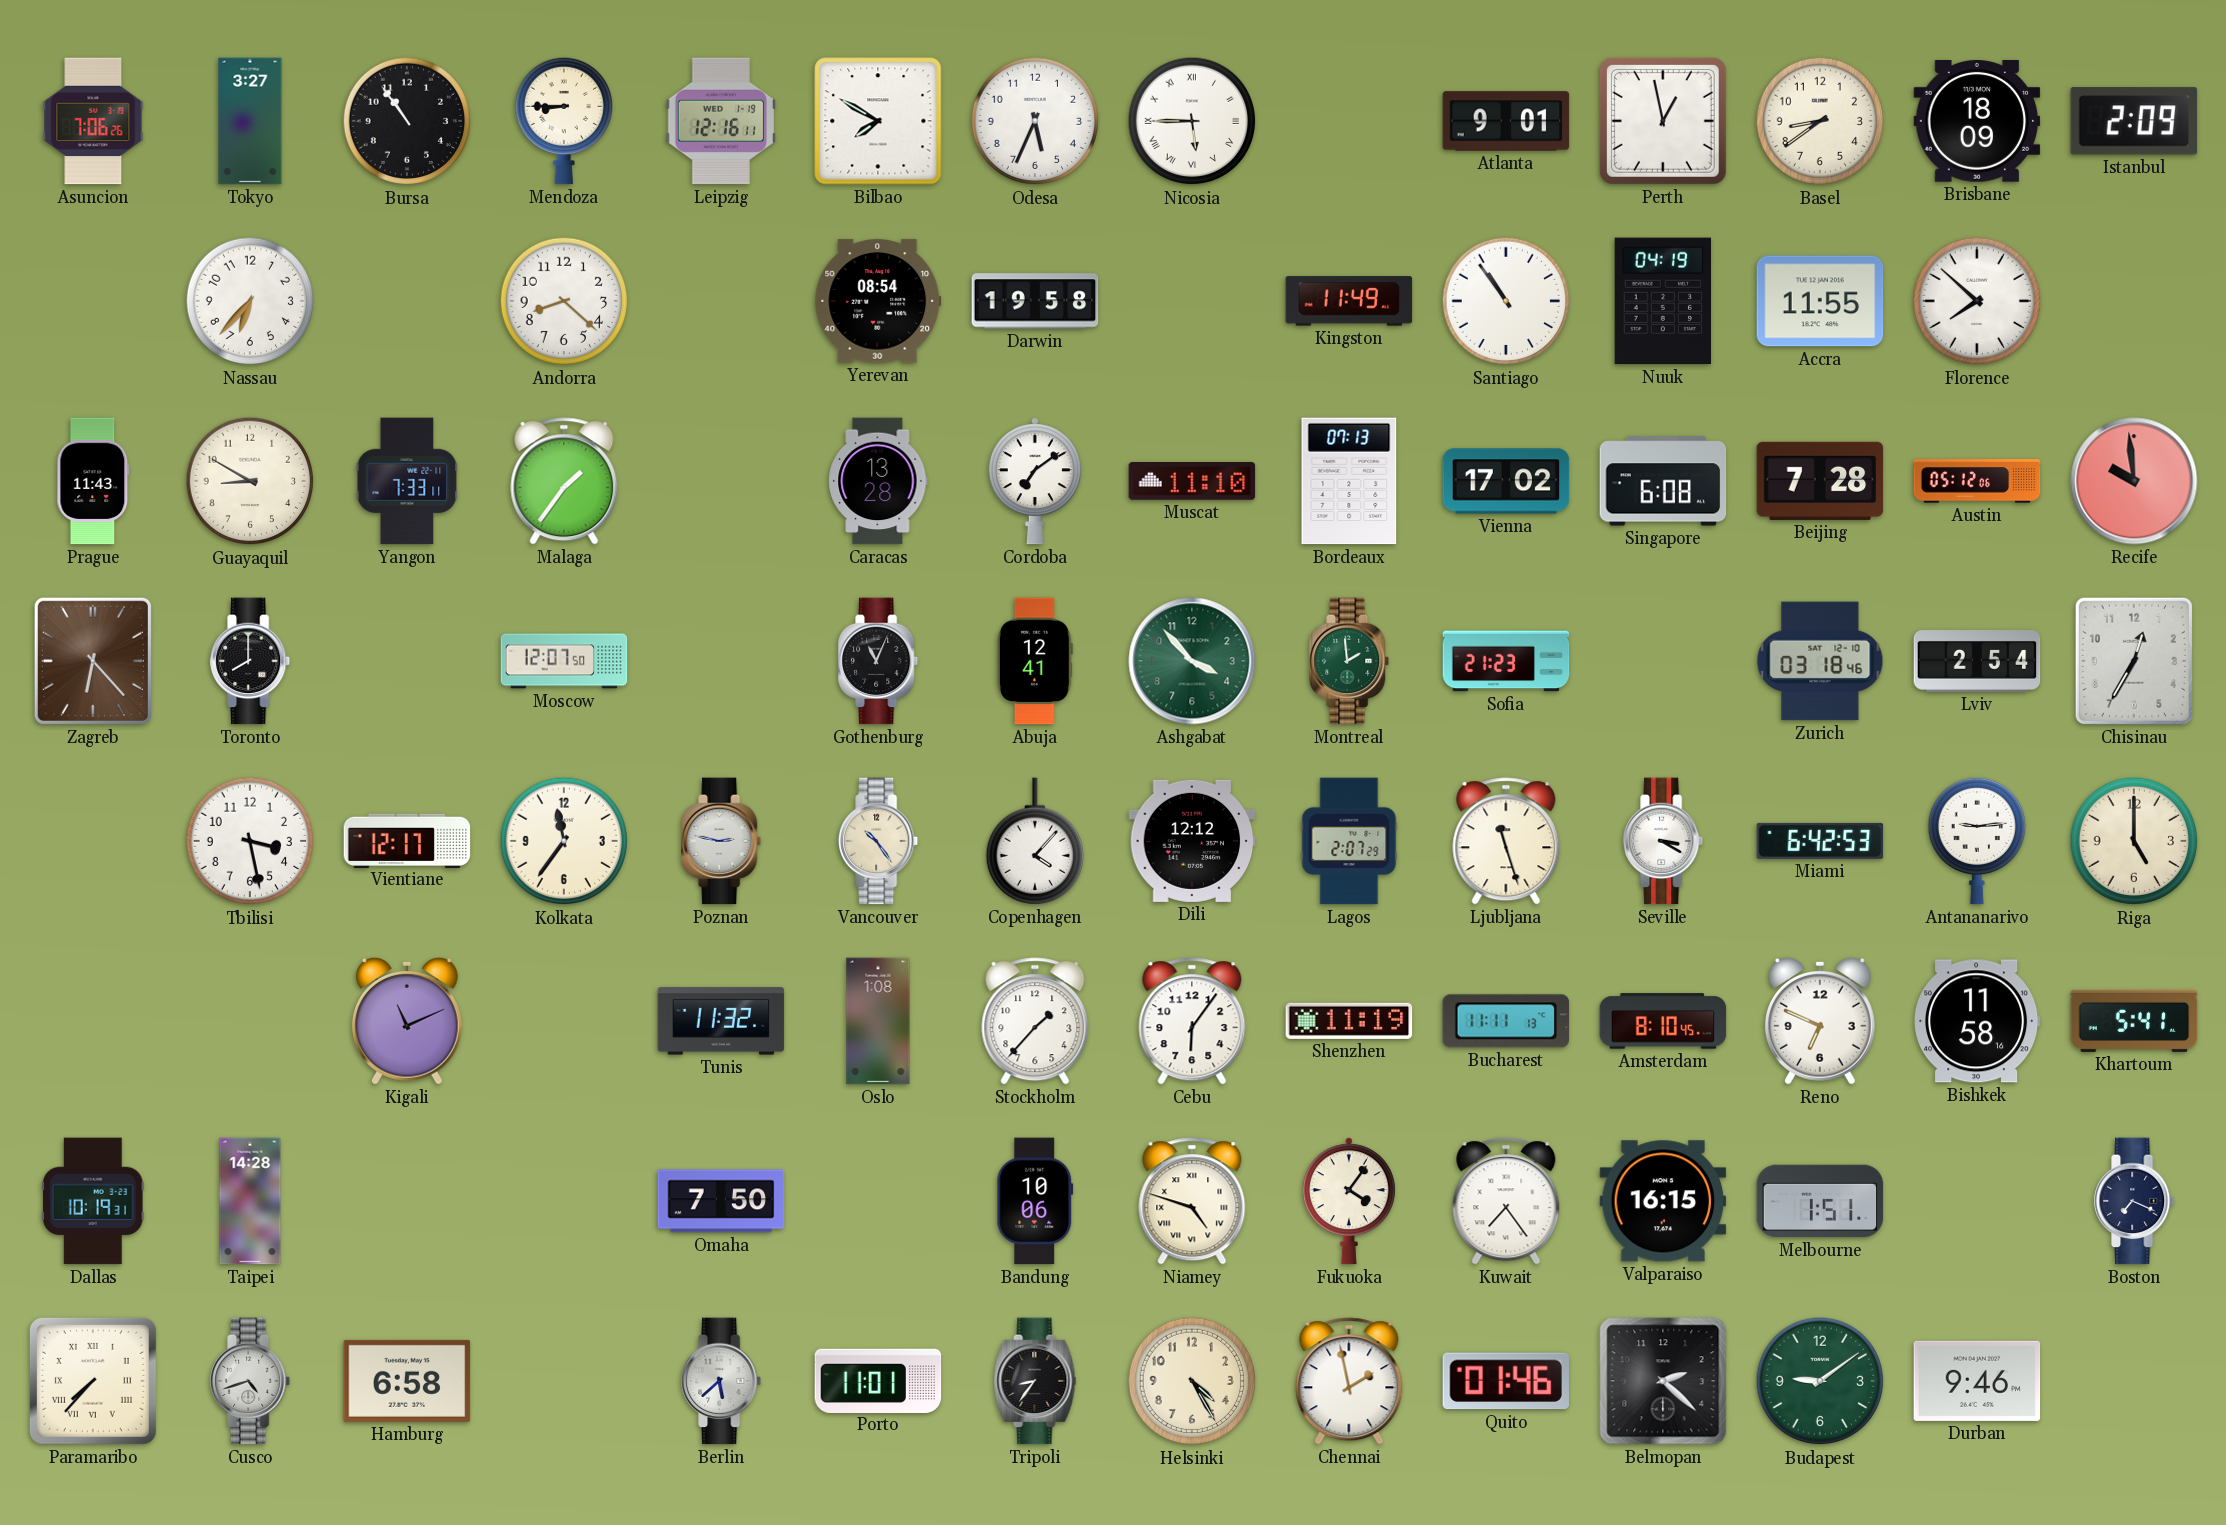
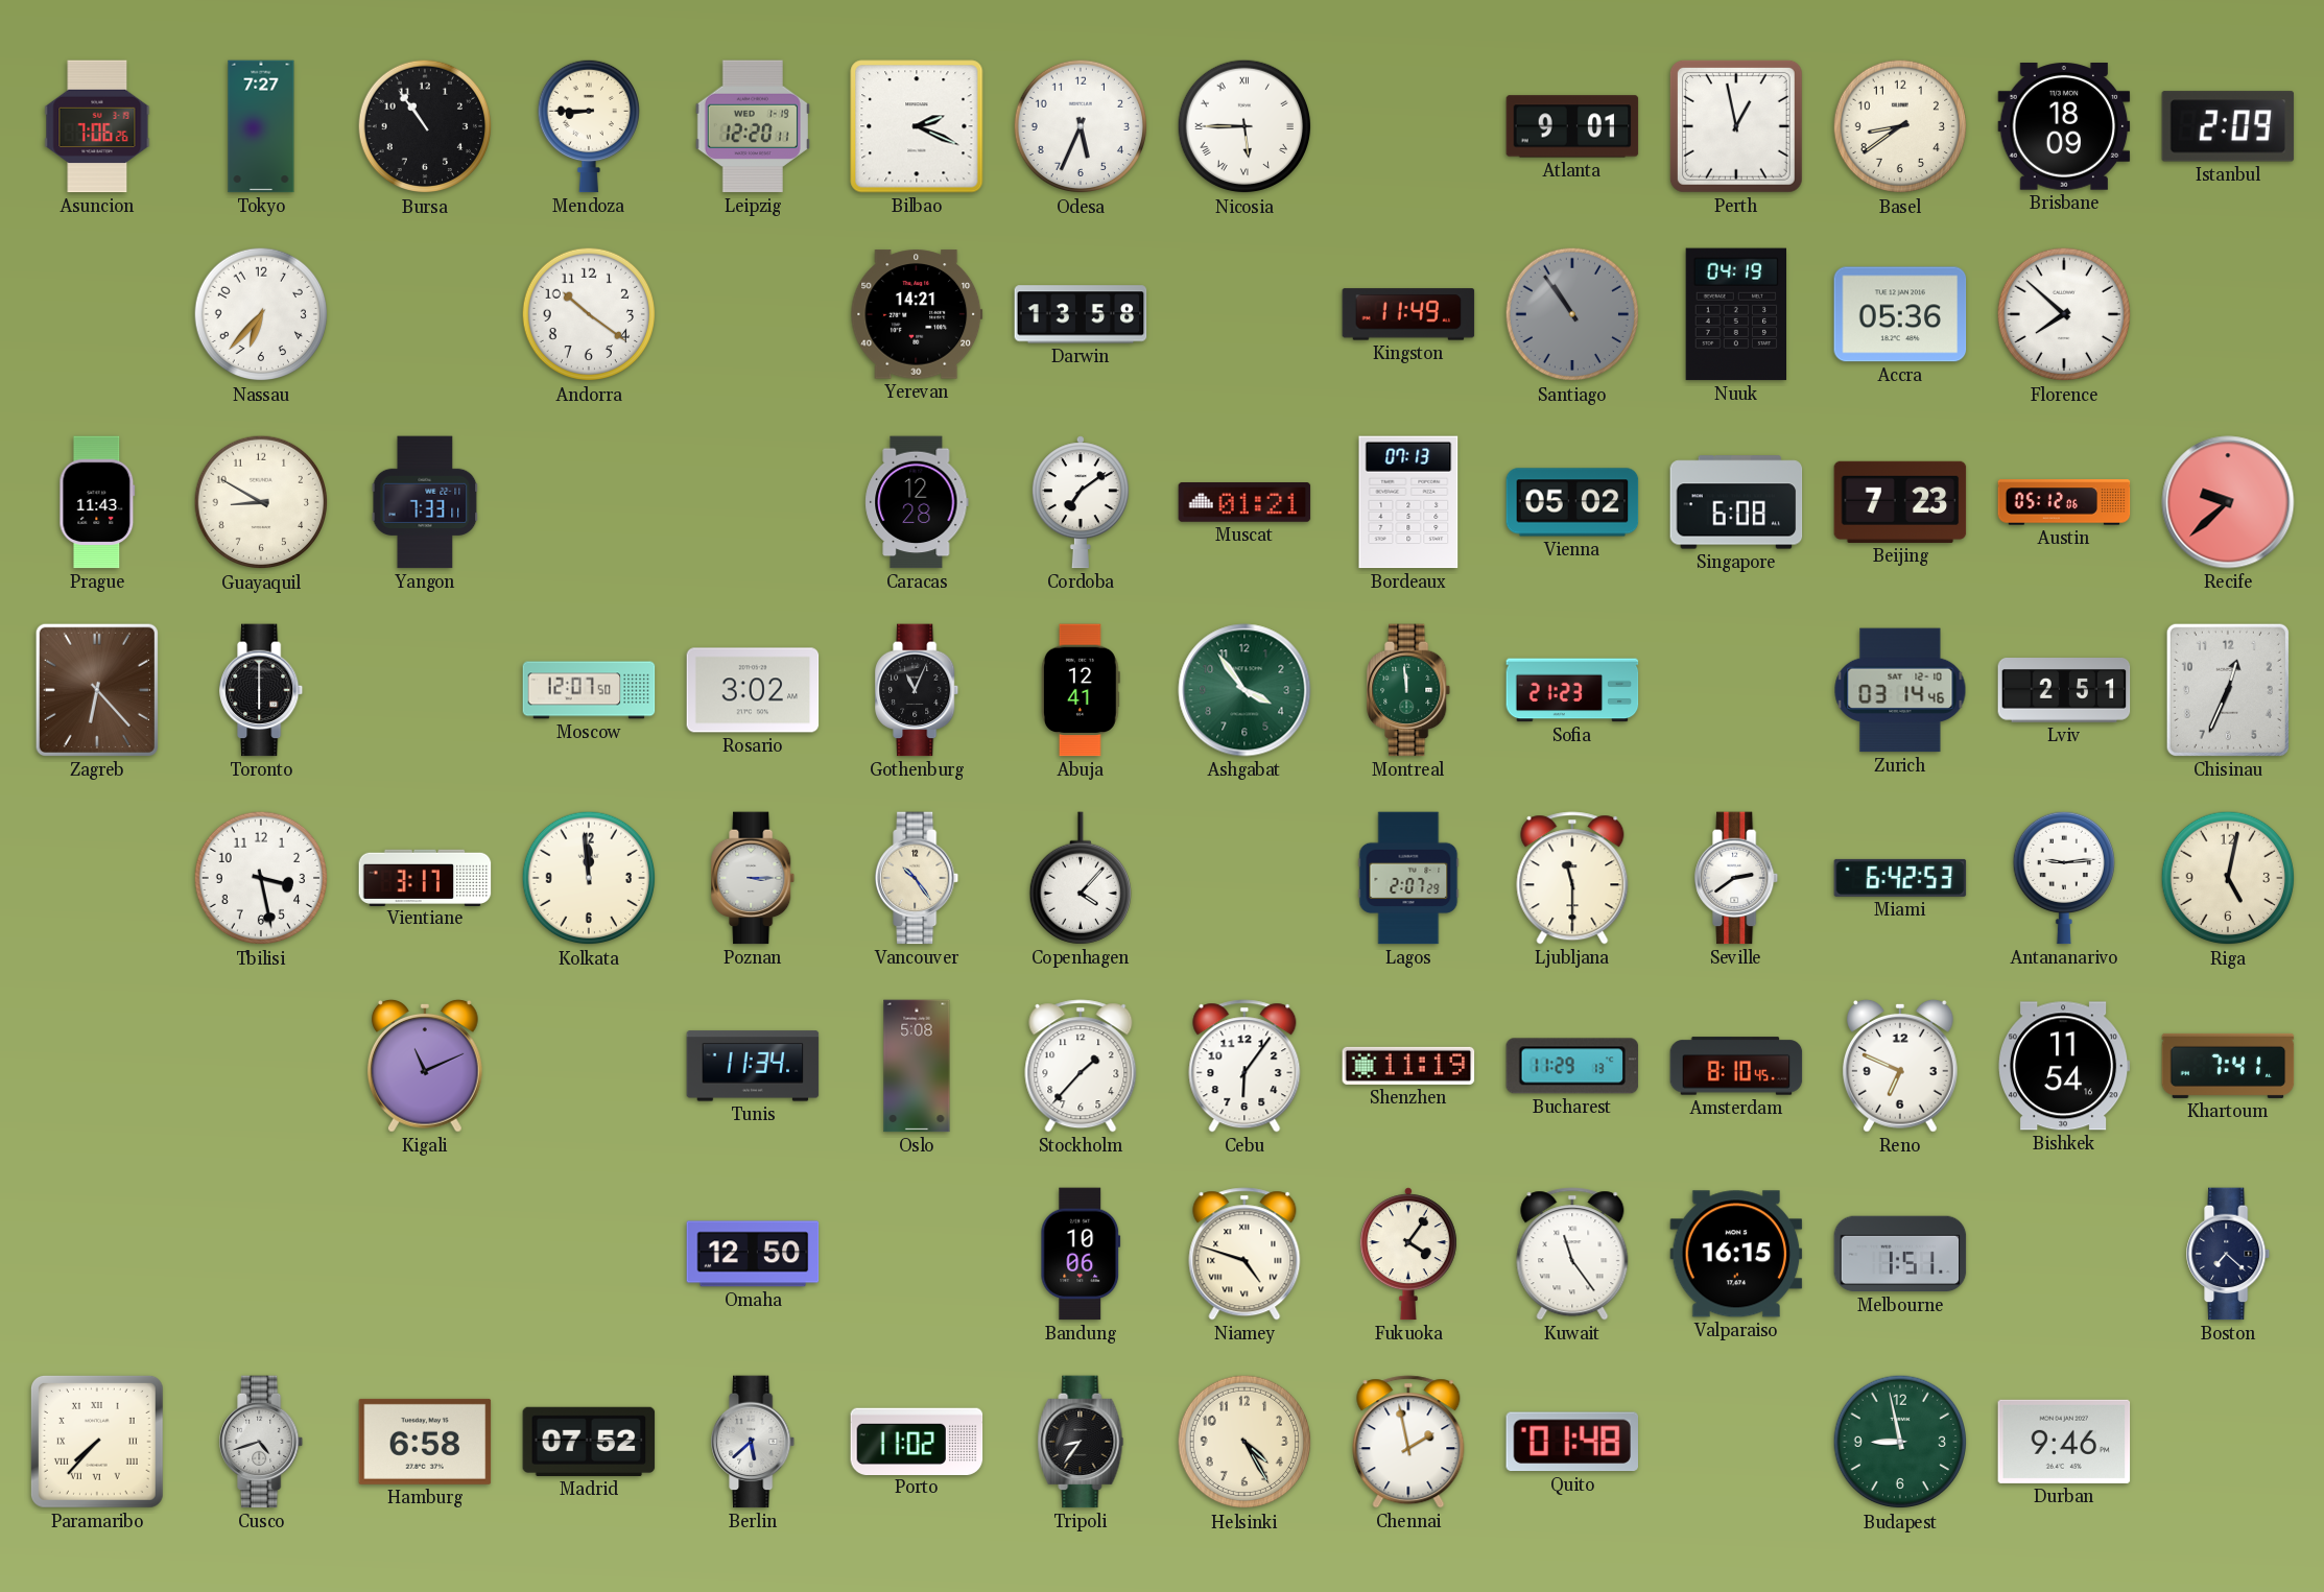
Tokyo: 3:27 -> 7:27
Leipzig: 12:16 -> 12:20
Bilbao: 7:50 -> 2:19
Andorra: 8:22 -> 10:21
Yerevan: 08:54 -> 14:21
Darwin: 19:58 -> 13:58
Santiago dial: white -> grey
Accra: 11:55 -> 05:36
Malaga: 1:36 -> none
Caracas: 13:28 -> 12:28
Muscat: 11:10 -> 01:21
Vienna: 17:02 -> 05:02
Beijing: 7:28 -> 7:23
Recife: 9:59 -> 9:38
Toronto: 8:00 -> 6:00
Rosario: none -> 3:02
Ashgabat: 3:53 -> 3:54
Montreal: 1:59 -> 11:59
Zurich: 03:18 -> 03:14
Lviv: 2:54 -> 2:51
Chisinau: 12:35 -> 12:34
Vientiane: 12:17 -> 3:17
Kolkata: 11:36 -> 11:59
Poznan: 2:47 -> 3:15
Dili: 12:12 -> none
Ljubljana: 11:27 -> 11:30
Seville: 3:20 -> 2:39
Riga: 5:00 -> 5:02
Tunis: 11:32 -> 11:34
Oslo: 1:08 -> 5:08
Bucharest: 11:11 -> 11:29
Bishkek: 11:58 -> 11:54
Khartoum: 5:41 -> 7:41
Dallas: 10:19 -> none
Taipei: 14:28 -> none
Omaha: 7:50 -> 12:50
Kuwait: 7:24 -> 11:24
Boston: 7:19 -> 7:22
Madrid: none -> 07:52
Porto: 11:01 -> 11:02
Quito: 01:46 -> 01:48
Belmopan: 2:22 -> none
Budapest: 9:09 -> 8:58
